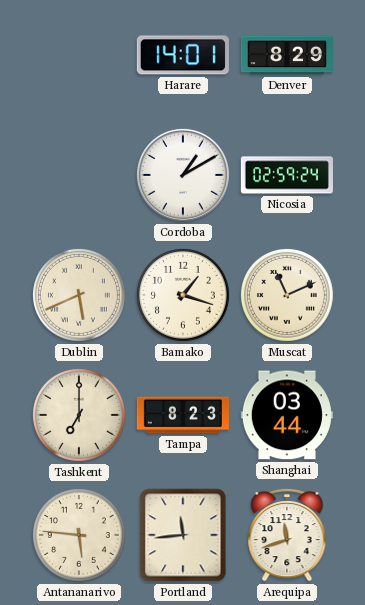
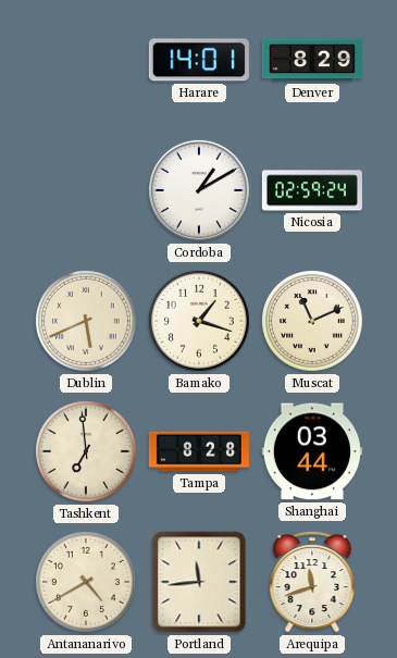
Tashkent: 7:00 -> 6:59
Tampa: 8:23 -> 8:28
Antananarivo: 5:46 -> 4:40
